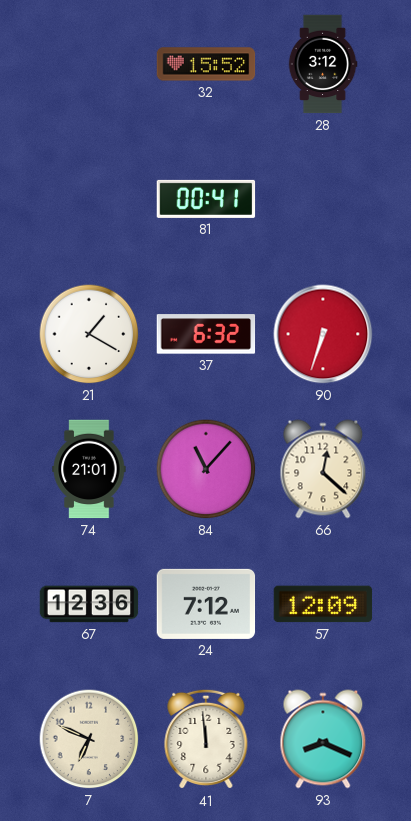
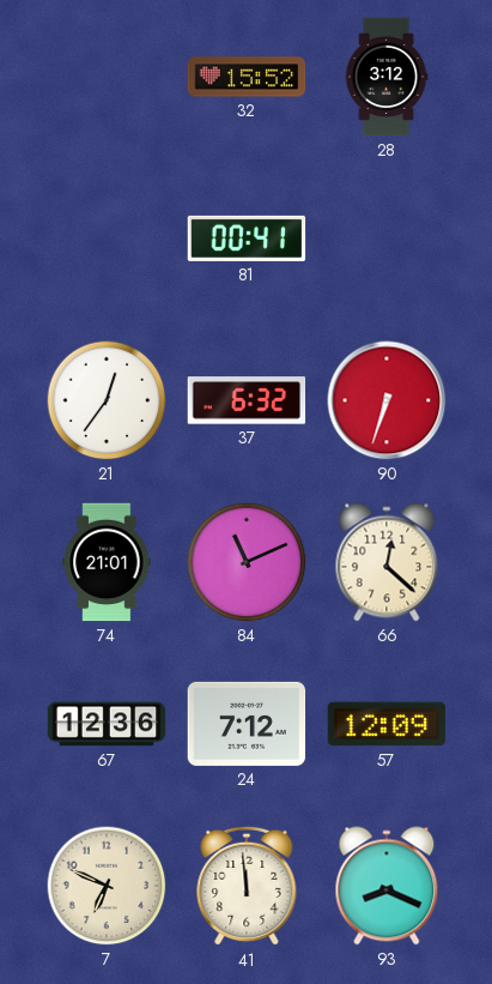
21: 1:20 -> 12:36
84: 11:07 -> 11:11
